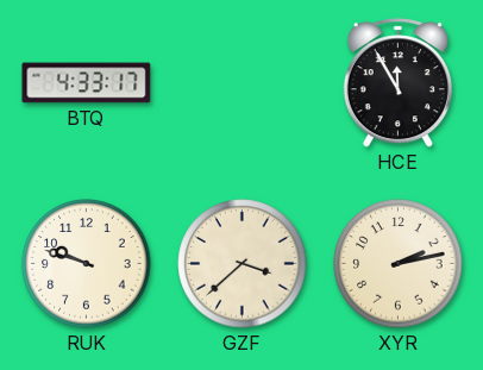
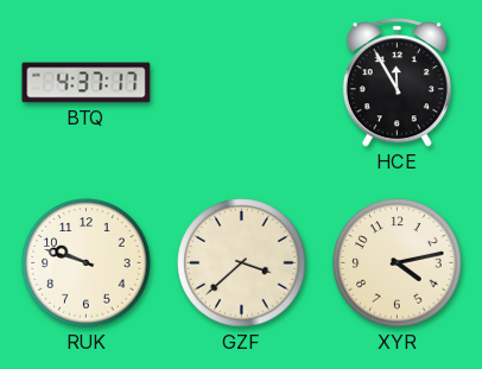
BTQ: 4:33 -> 4:37
XYR: 2:13 -> 4:13
